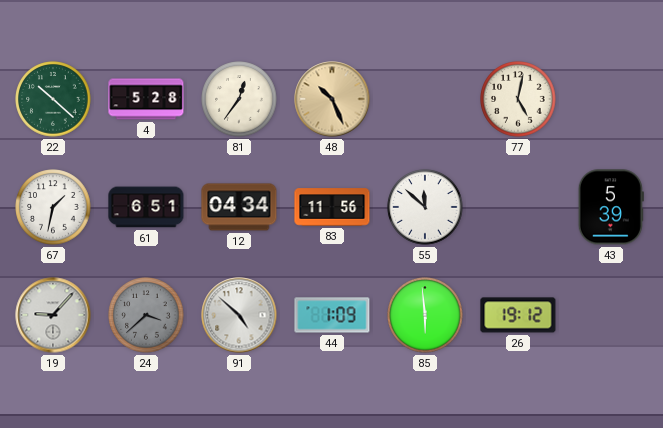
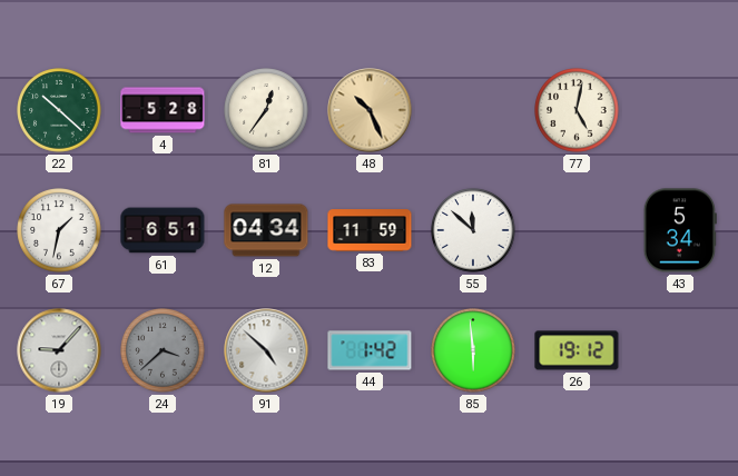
83: 11:56 -> 11:59
43: 5:39 -> 5:34
44: 1:09 -> 1:42
